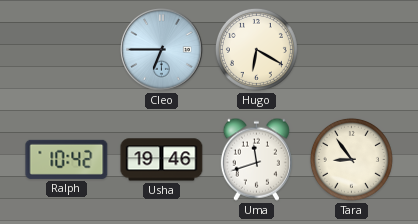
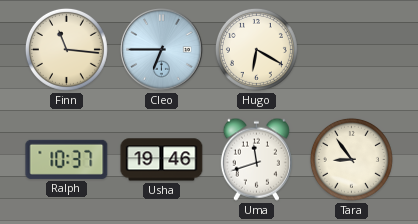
Finn: none -> 11:16
Ralph: 10:42 -> 10:37
